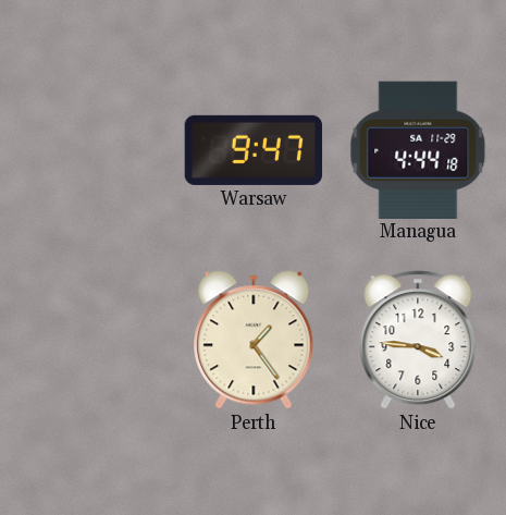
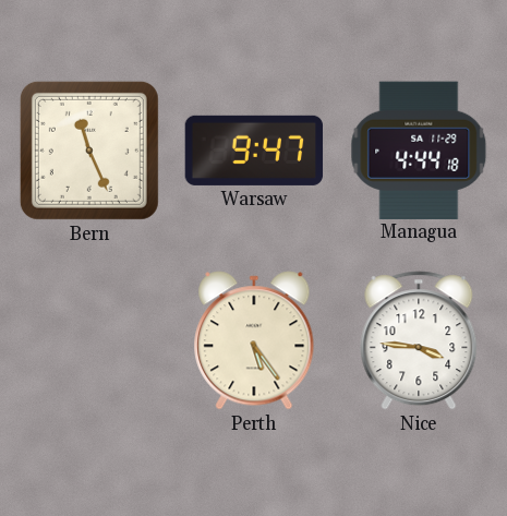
Bern: none -> 11:26
Perth: 1:24 -> 5:24
